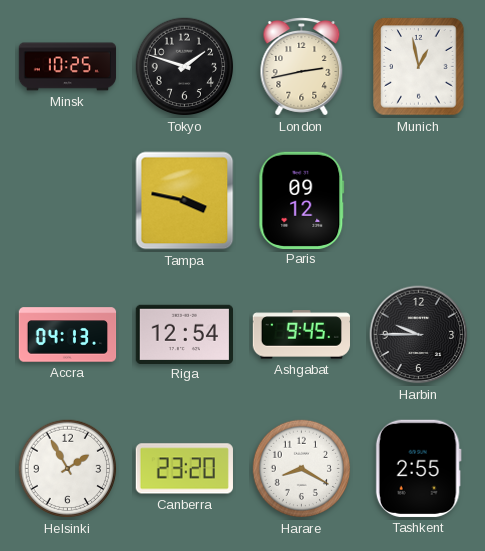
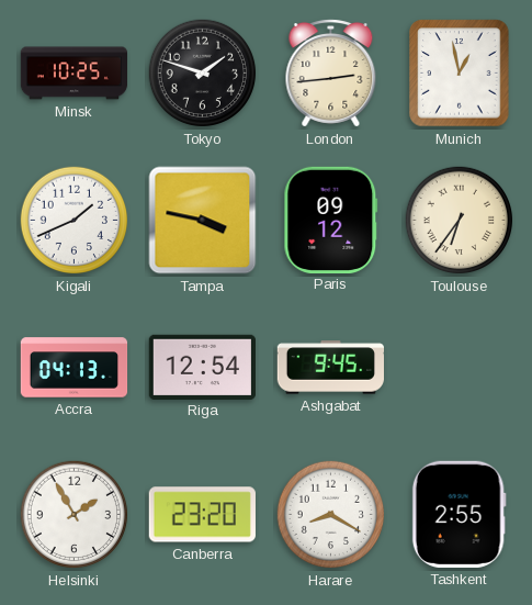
London: 2:43 -> 2:44
Kigali: none -> 1:41
Toulouse: none -> 6:36
Harbin: 9:45 -> none
